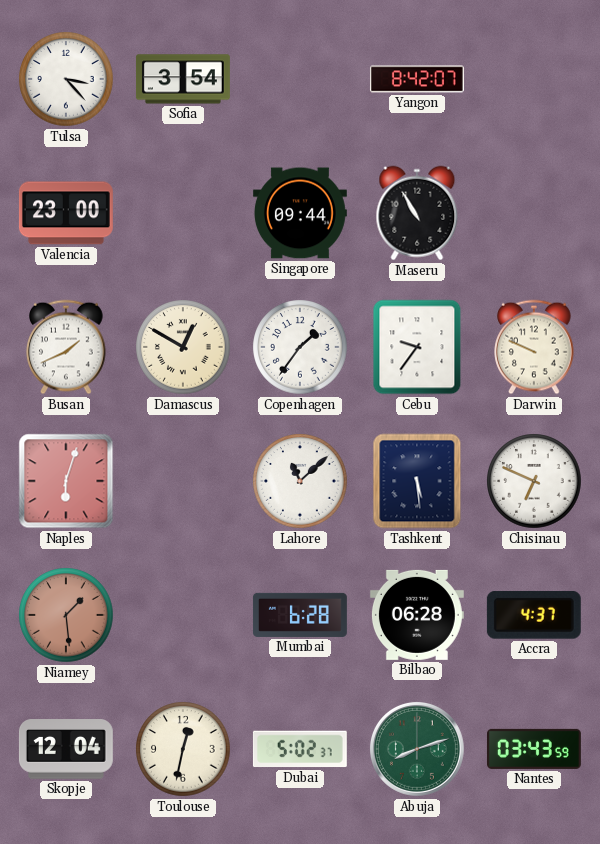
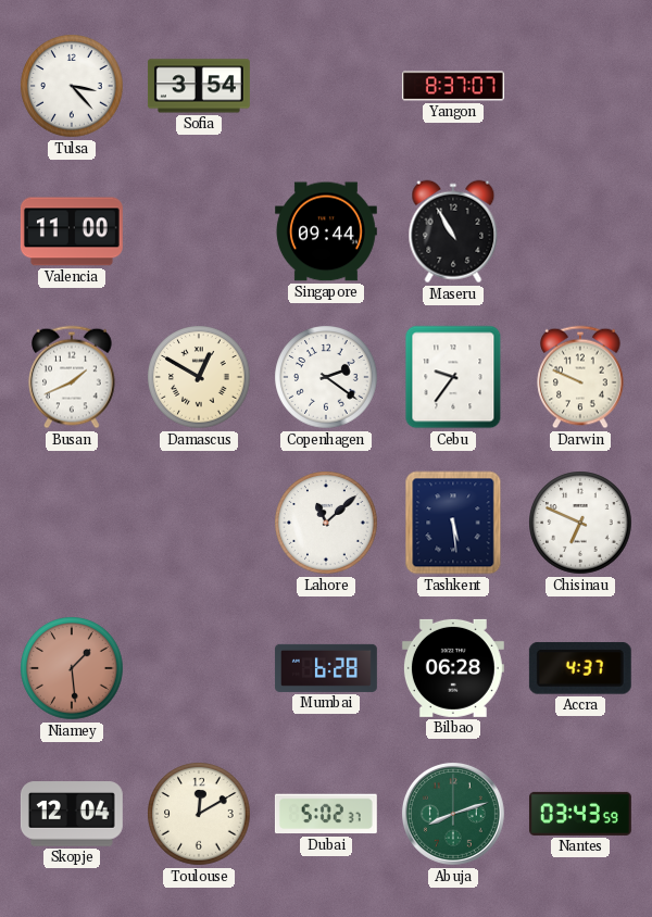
Yangon: 8:42 -> 8:37
Valencia: 23:00 -> 11:00
Copenhagen: 1:36 -> 2:21
Naples: 6:03 -> none
Toulouse: 12:32 -> 12:10
